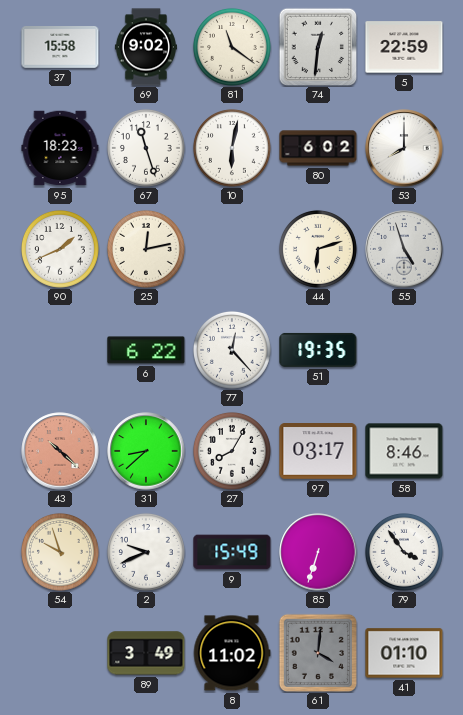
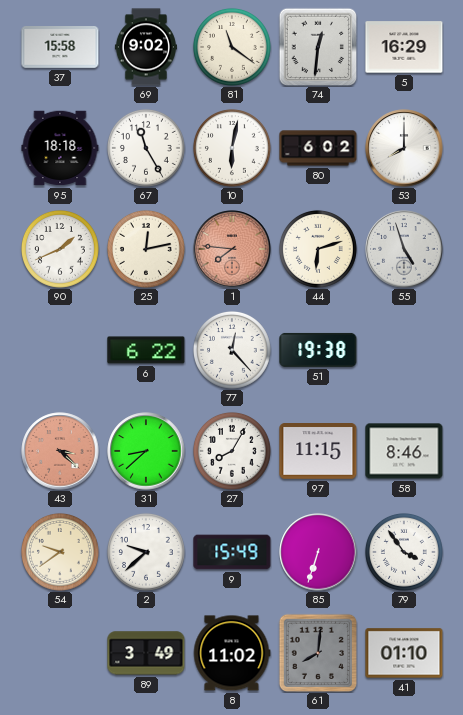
5: 22:59 -> 16:29
95: 18:23 -> 18:18
67: 11:27 -> 11:25
1: none -> 7:46
51: 19:35 -> 19:38
43: 10:22 -> 3:22
97: 03:17 -> 11:15
54: 9:57 -> 9:39
2: 9:41 -> 9:38
61: 4:01 -> 8:01
